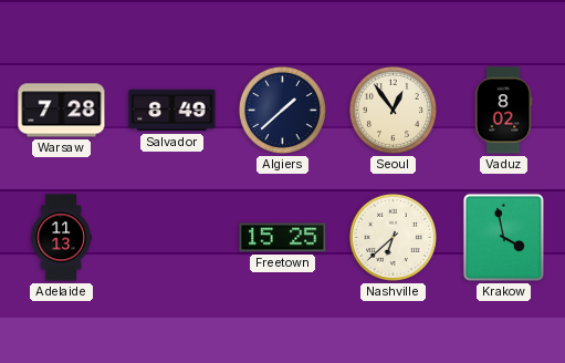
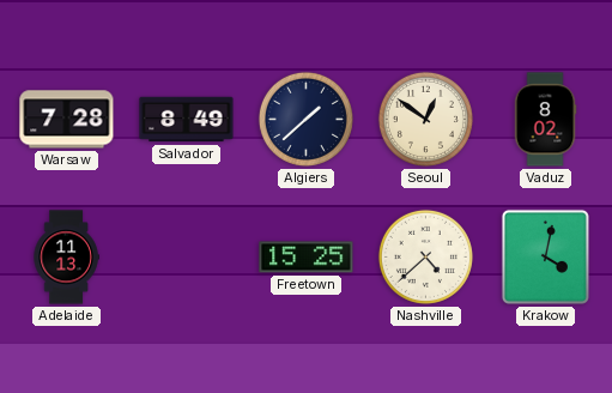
Seoul: 12:54 -> 12:51
Nashville: 6:38 -> 4:38
Krakow: 3:58 -> 4:02
